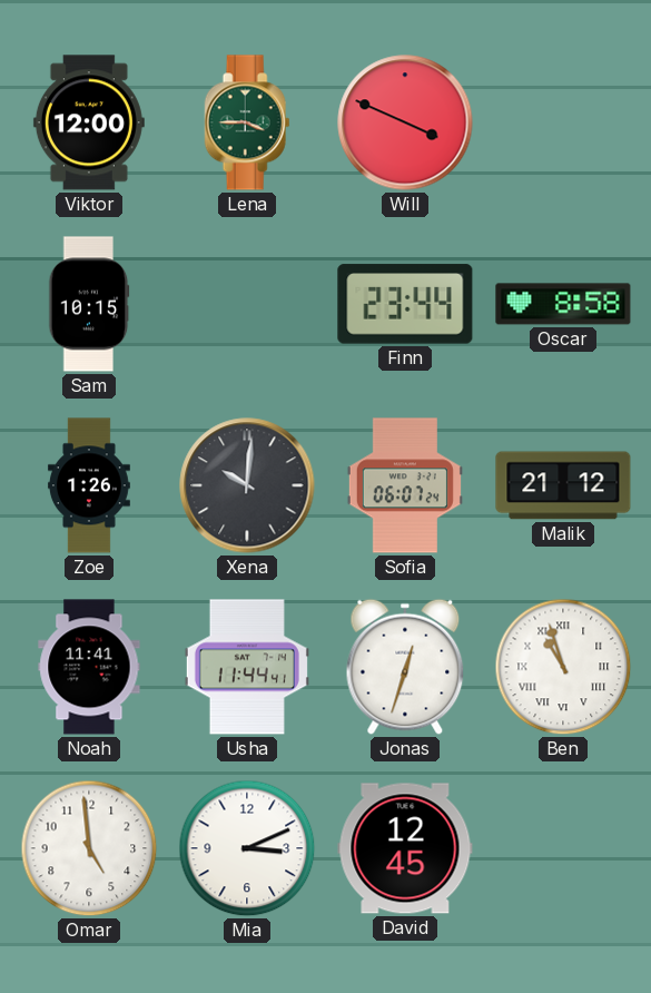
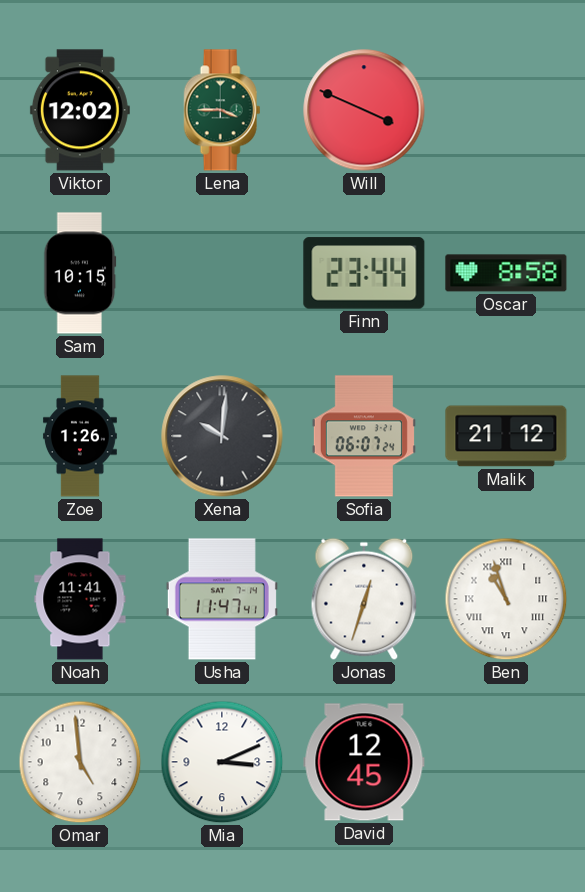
Viktor: 12:00 -> 12:02
Usha: 11:44 -> 11:47
